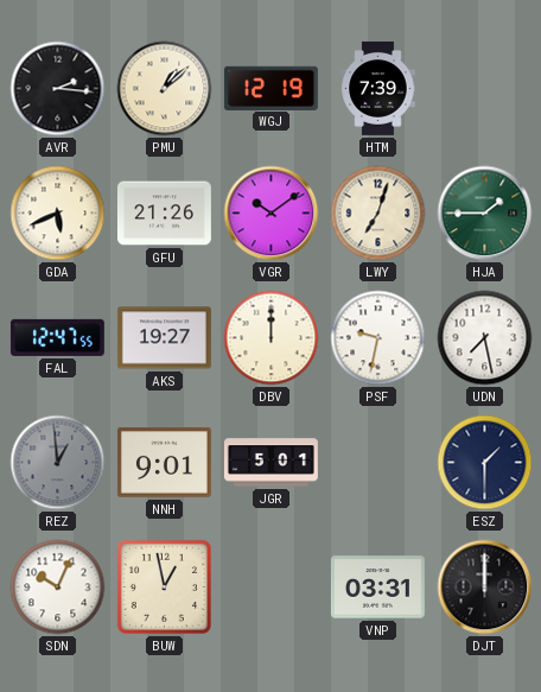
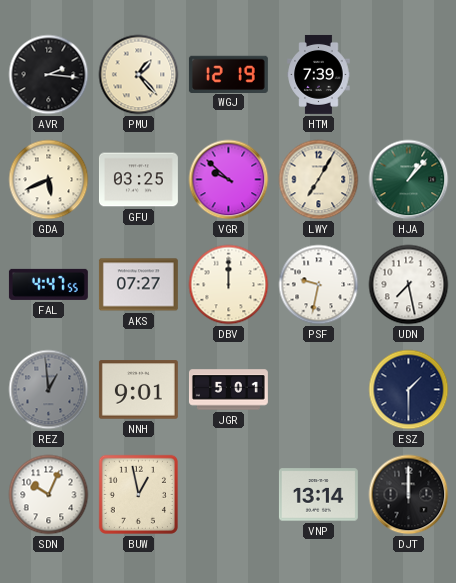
PMU: 1:08 -> 1:23
GFU: 21:26 -> 03:25
VGR: 10:09 -> 9:52
LWY: 7:03 -> 7:05
HJA: 1:45 -> 1:07
FAL: 12:47 -> 4:47
AKS: 19:27 -> 07:27
VNP: 03:31 -> 13:14
